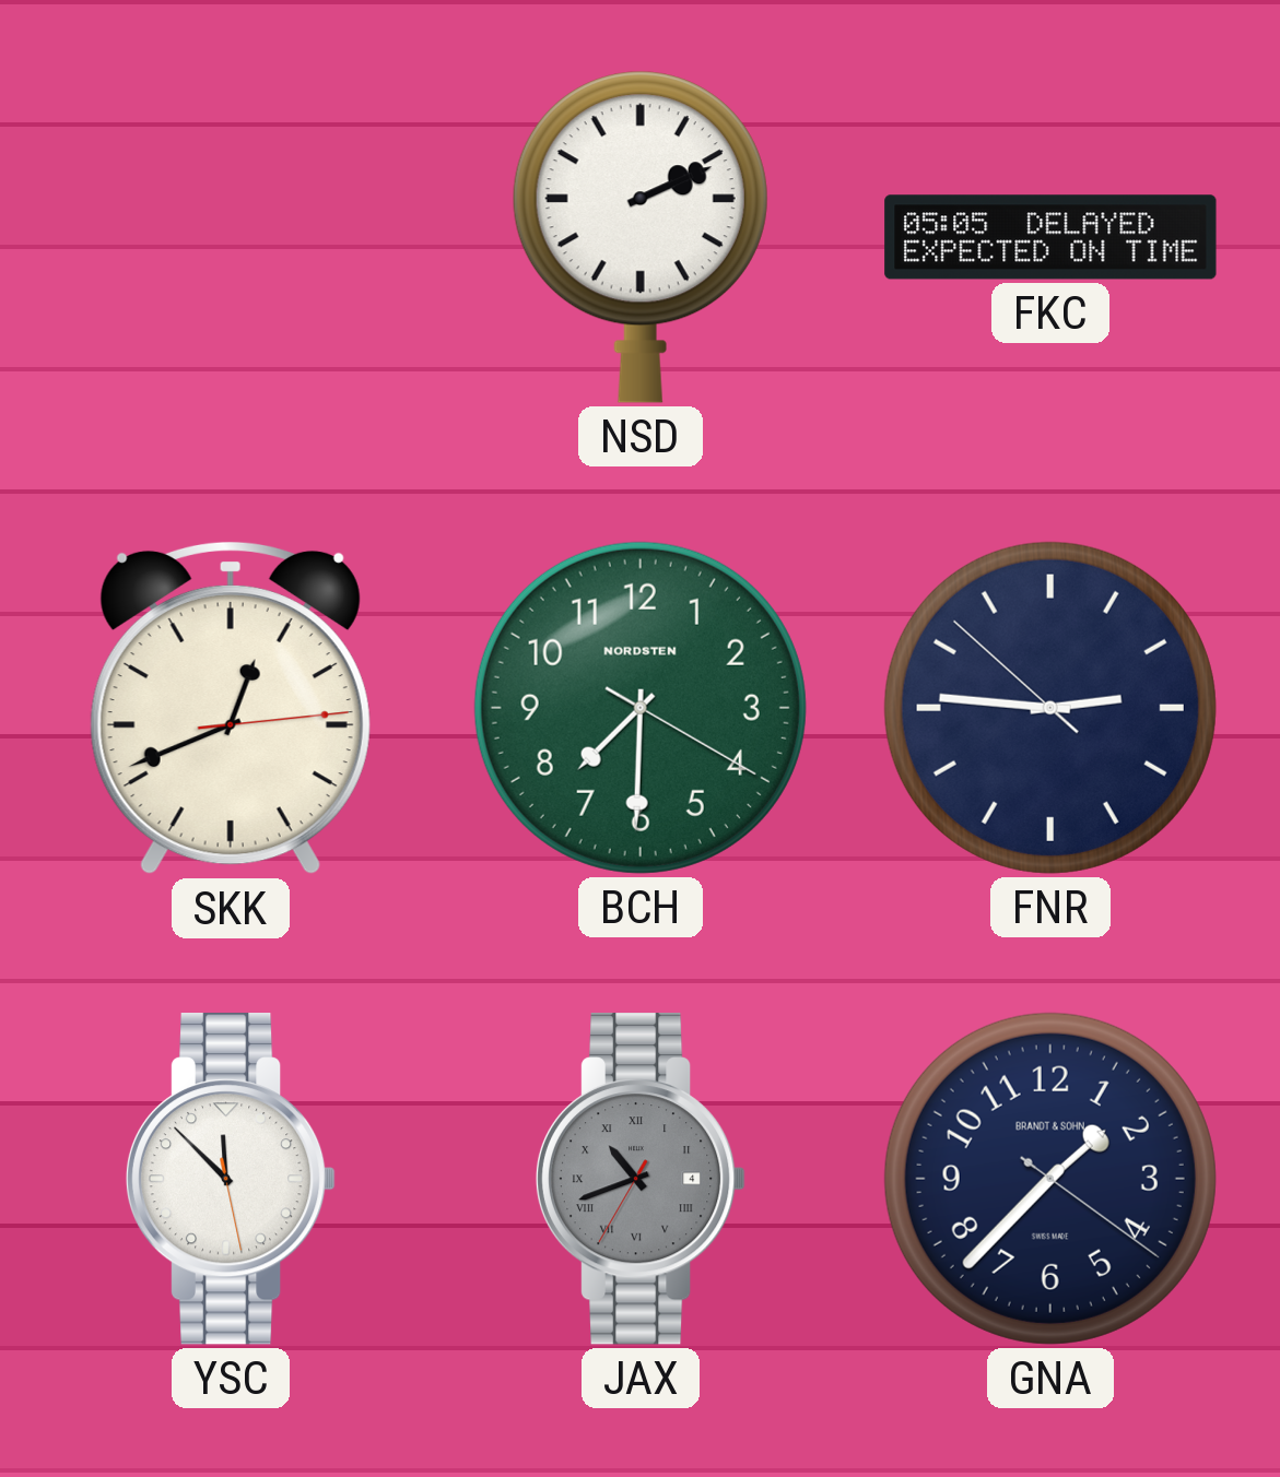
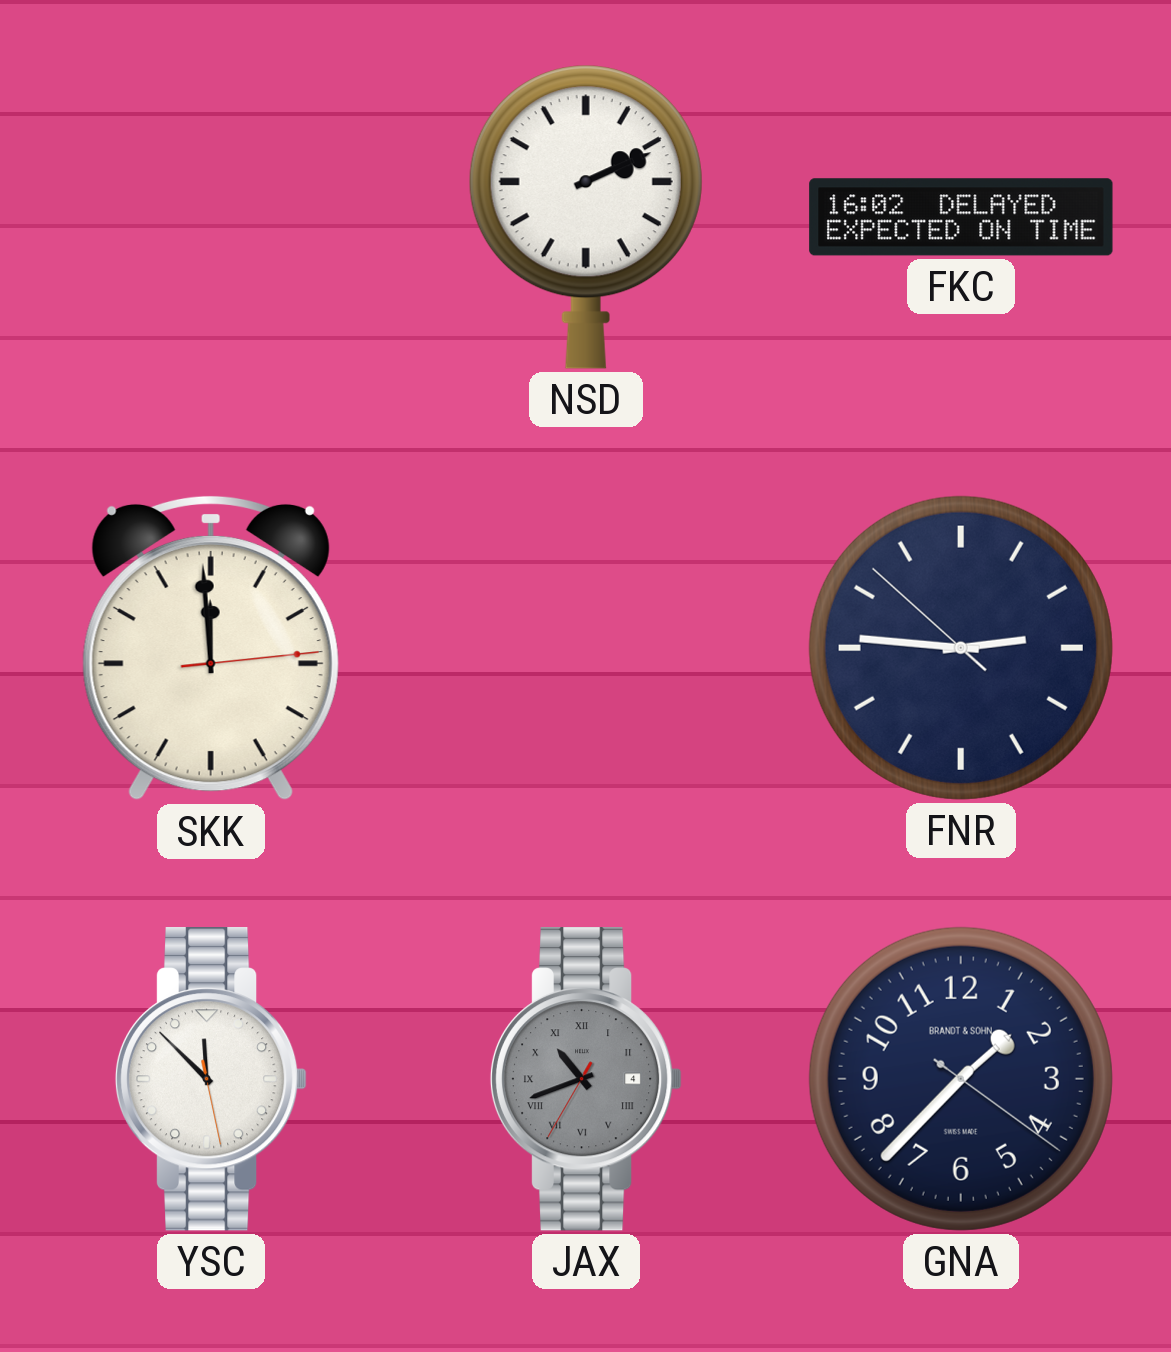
FKC: 05:05 -> 16:02
SKK: 12:41 -> 11:59
BCH: 7:30 -> none
